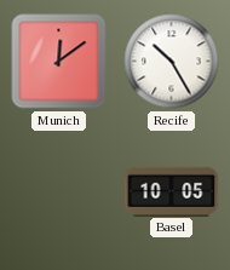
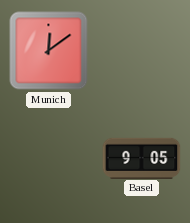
Recife: 10:25 -> none
Basel: 10:05 -> 9:05
